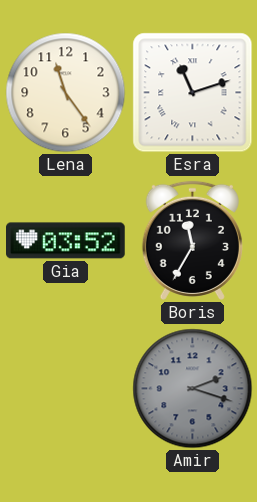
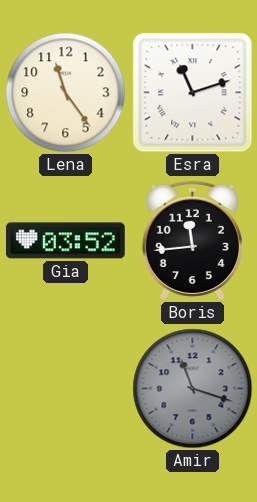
Boris: 11:35 -> 11:44
Amir: 2:18 -> 11:18
